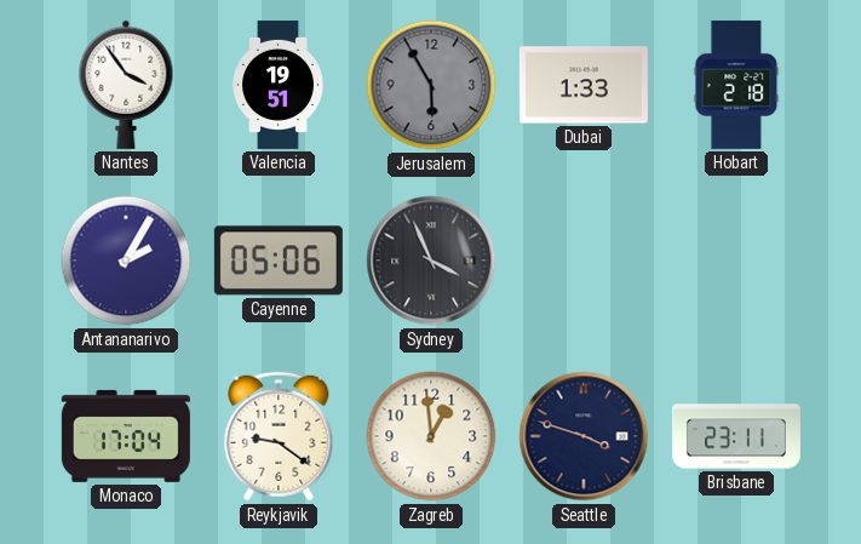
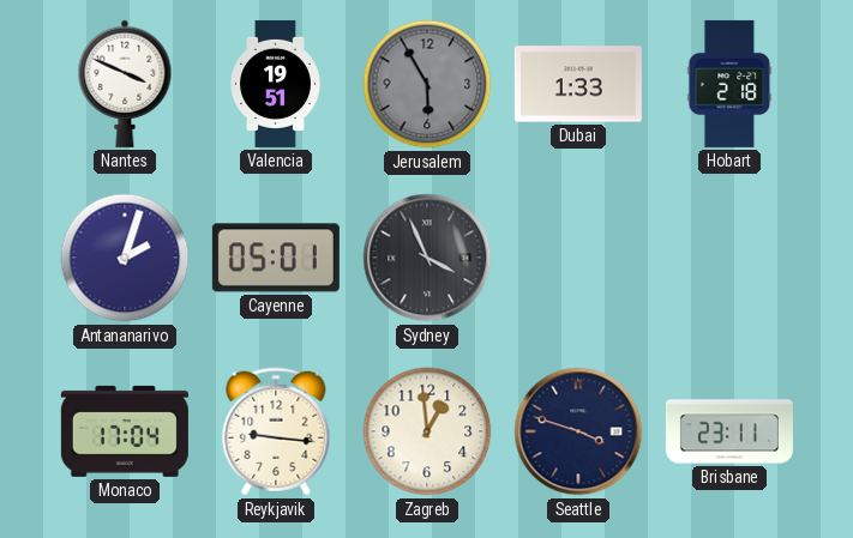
Nantes: 3:54 -> 3:49
Antananarivo: 2:05 -> 2:03
Cayenne: 05:06 -> 05:01
Reykjavik: 9:21 -> 9:16
